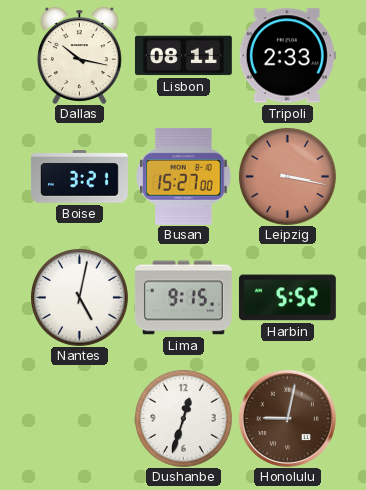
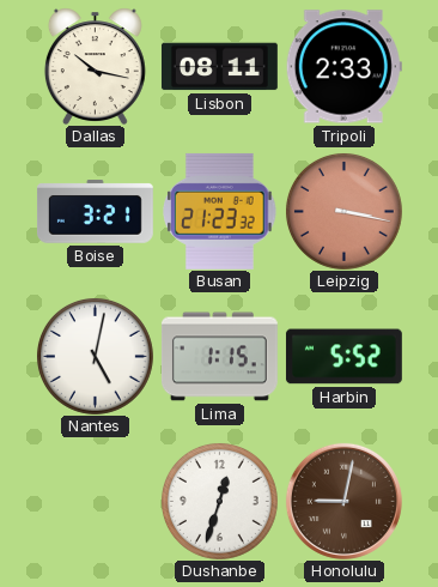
Busan: 15:27 -> 21:23
Lima: 9:15 -> 1:15
